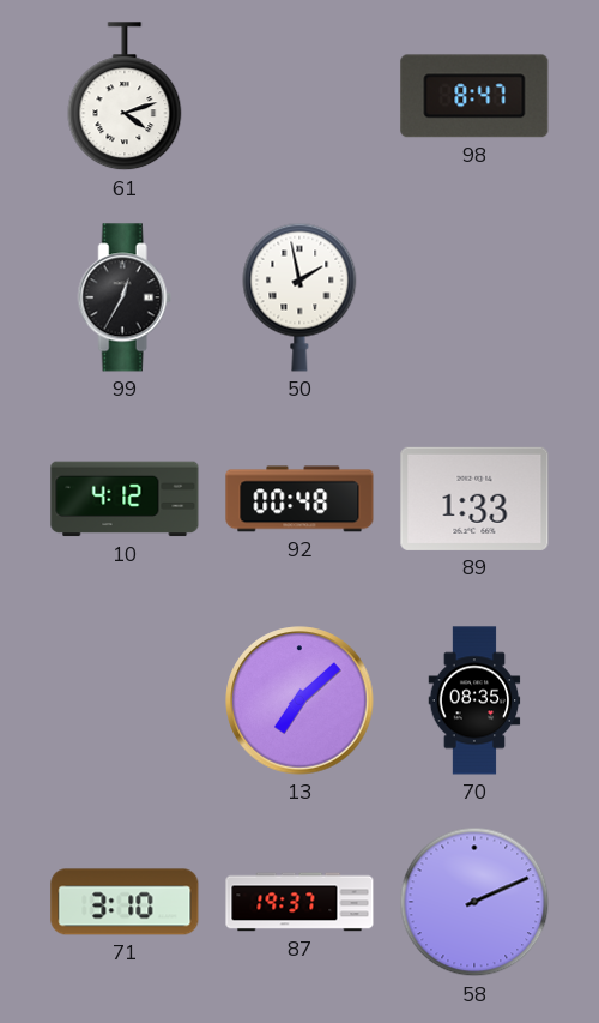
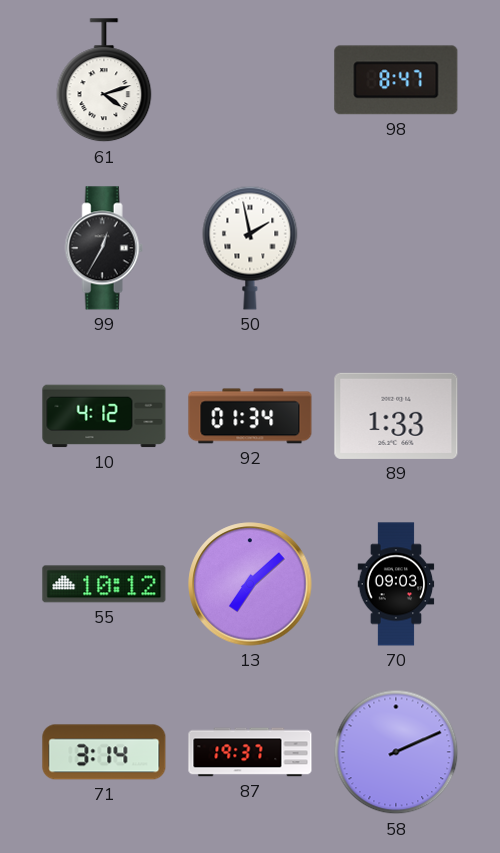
92: 00:48 -> 01:34
55: none -> 10:12
70: 08:35 -> 09:03
71: 3:10 -> 3:14
